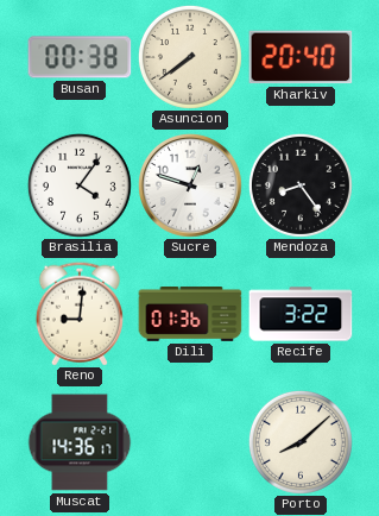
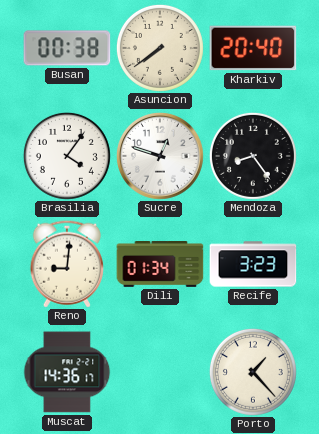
Dili: 01:36 -> 01:34
Recife: 3:22 -> 3:23
Porto: 8:08 -> 1:23
